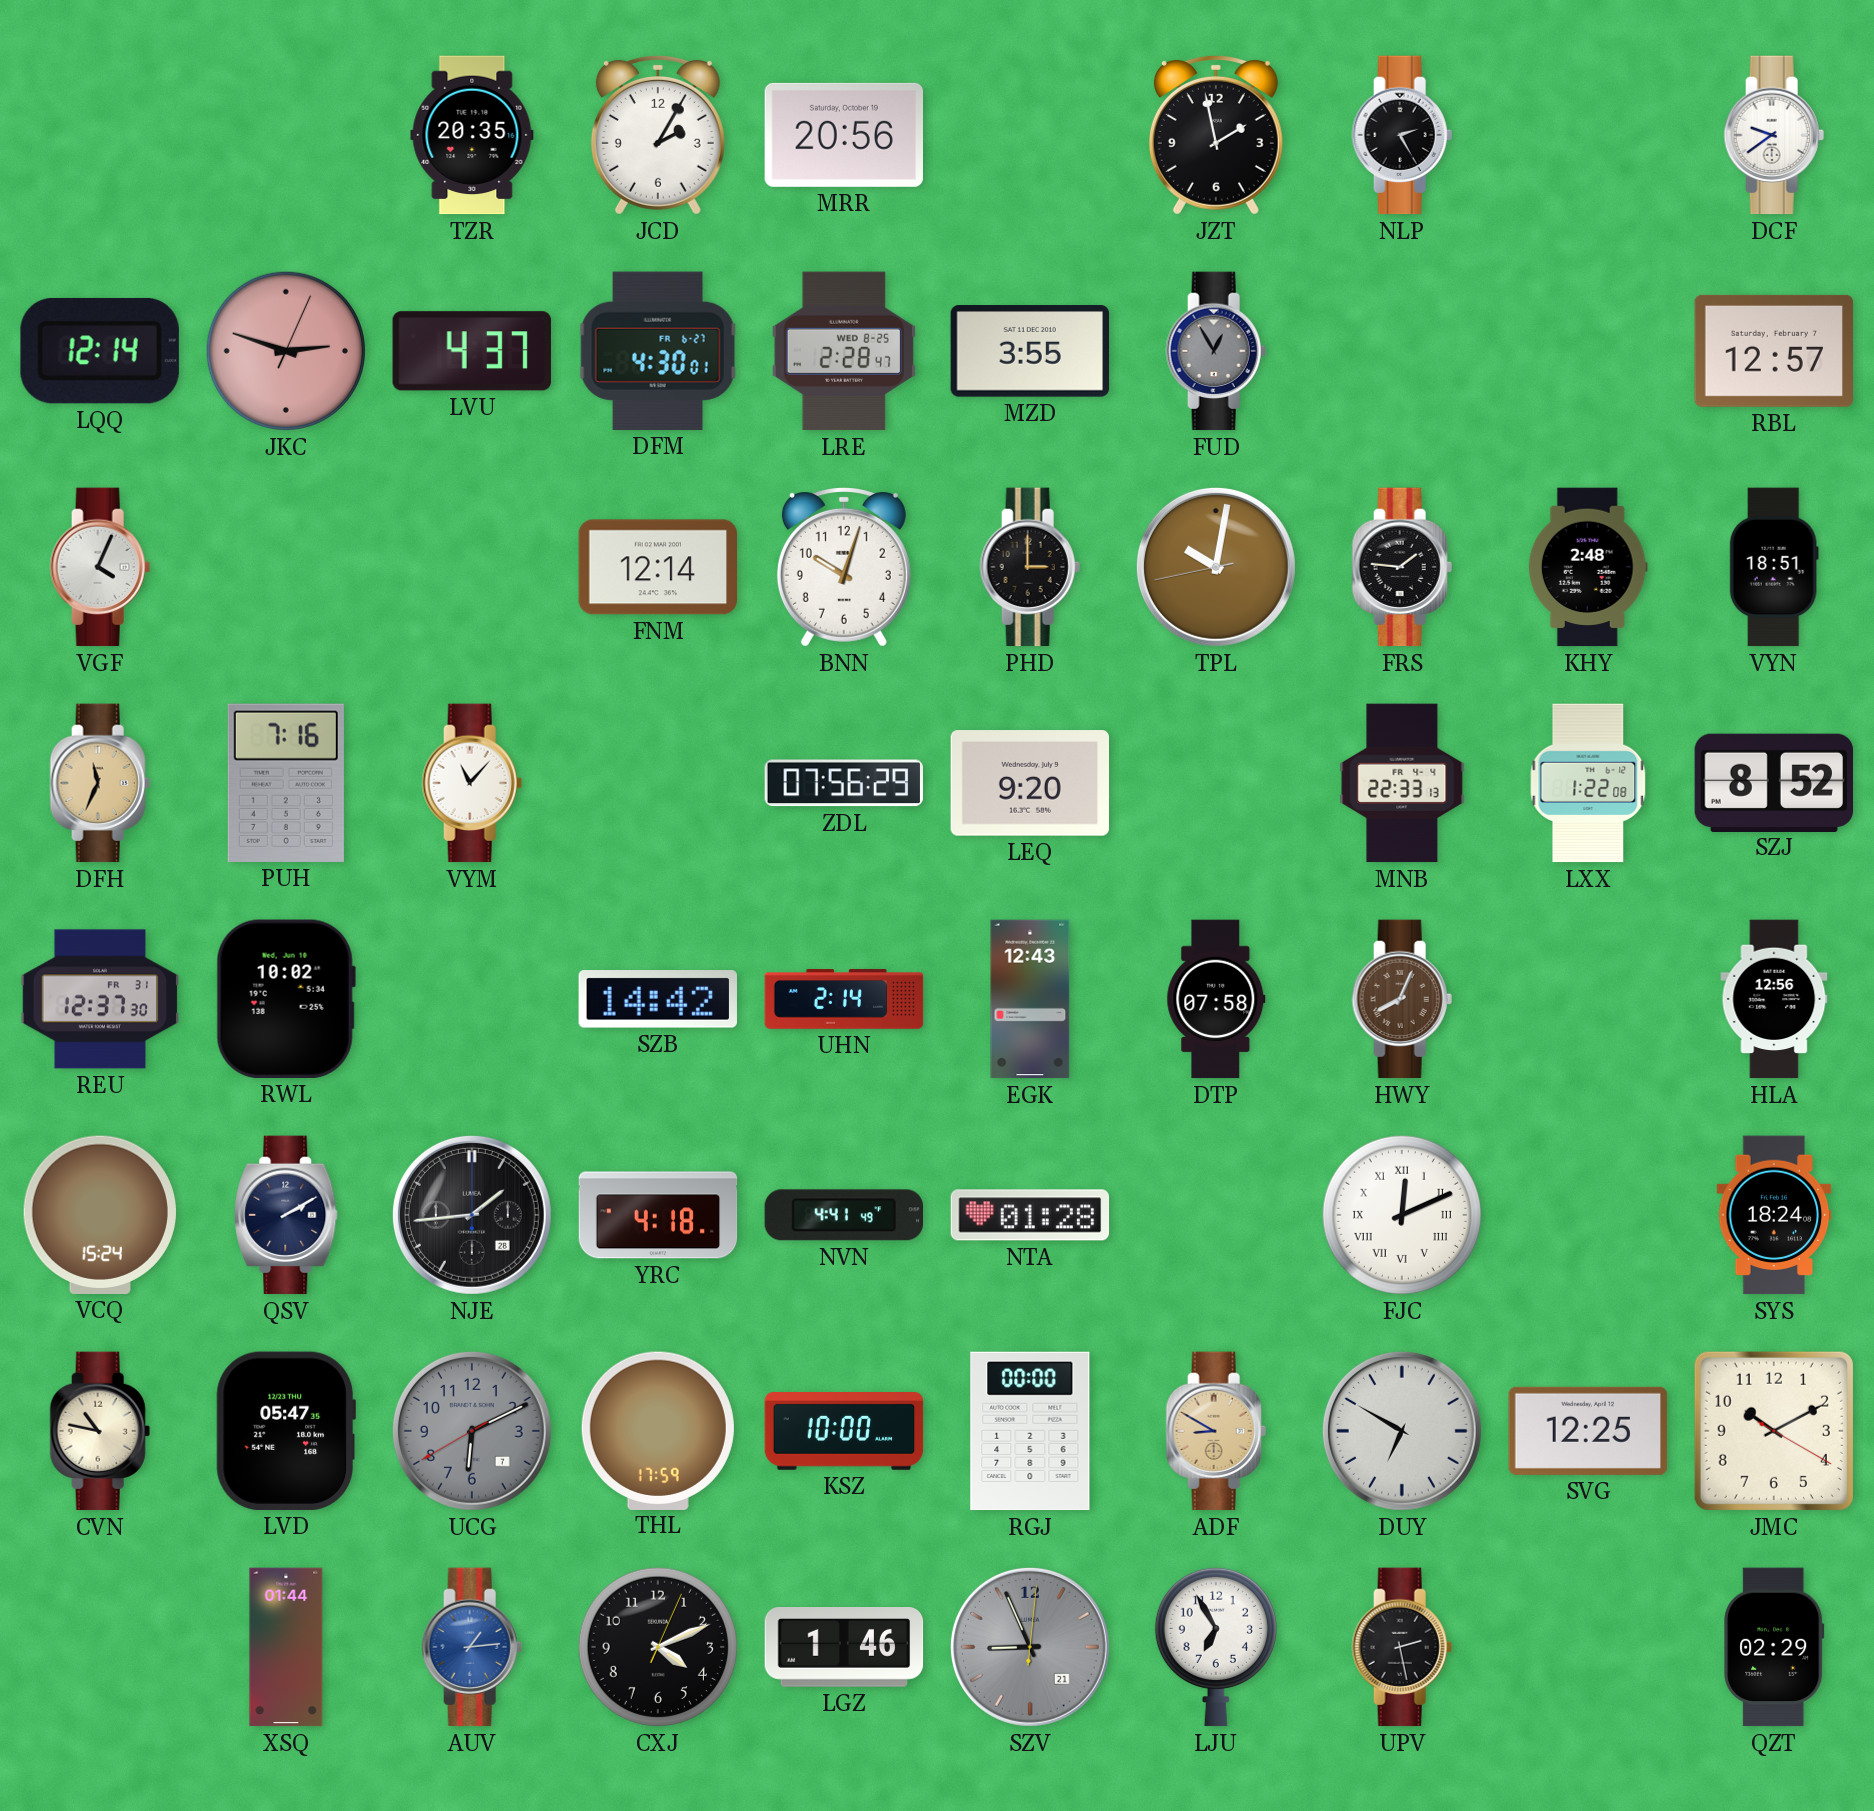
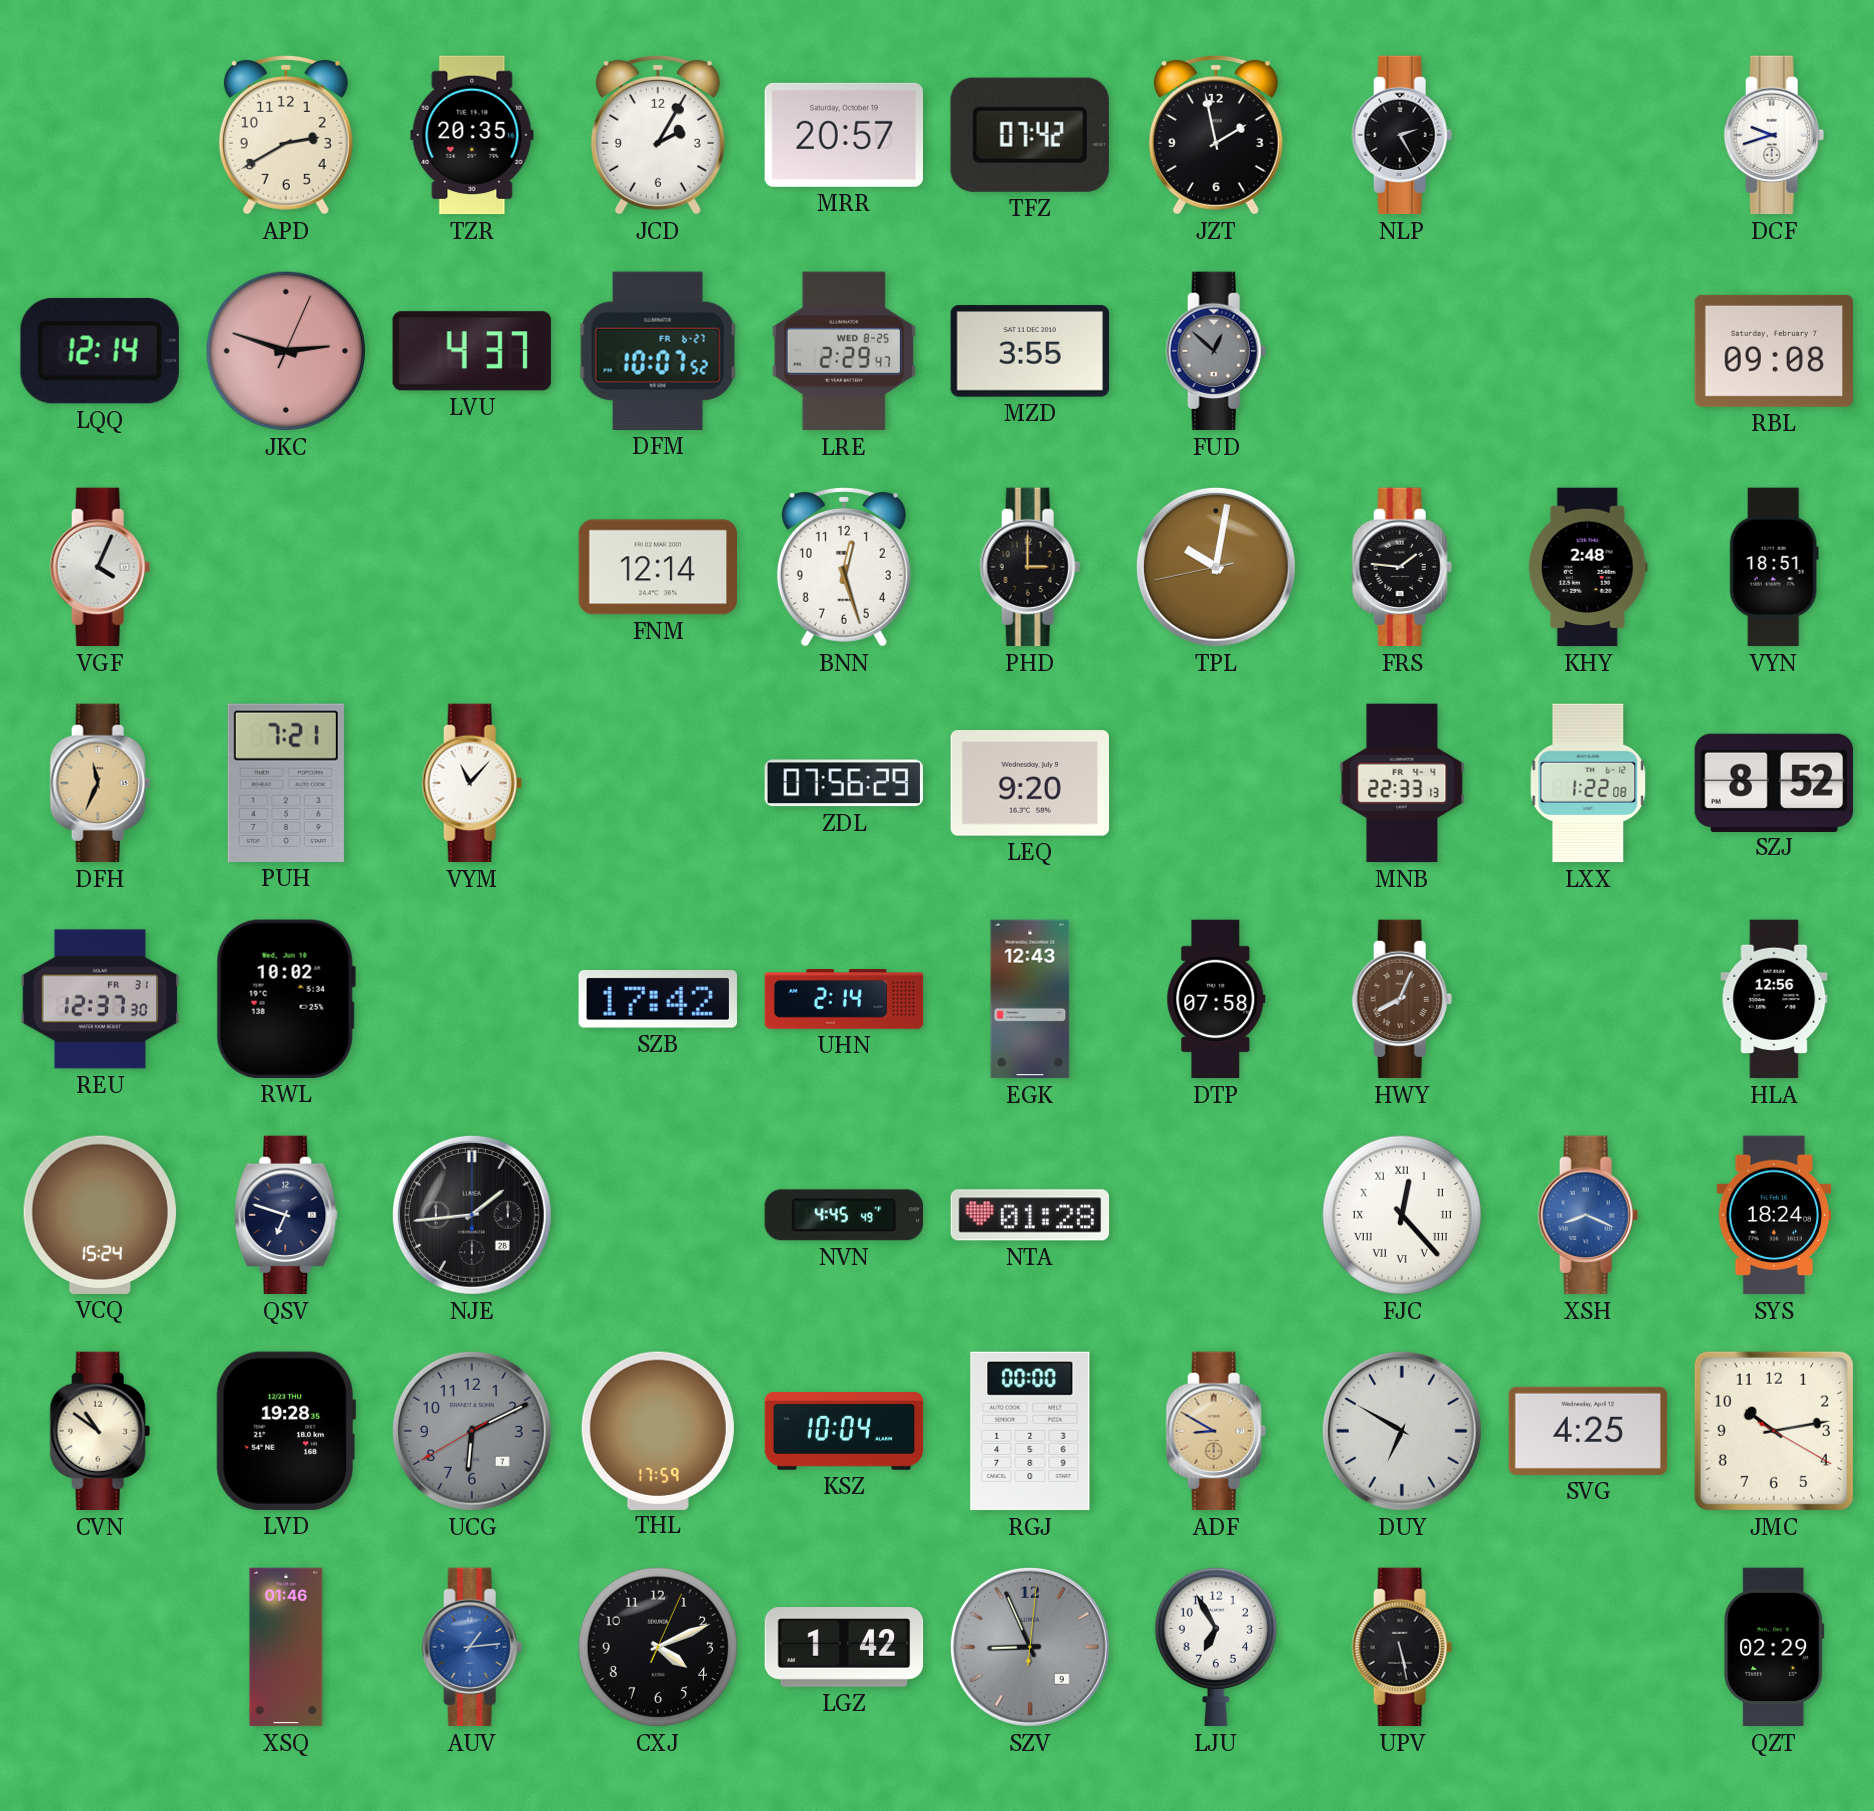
APD: none -> 2:40
MRR: 20:56 -> 20:57
TFZ: none -> 07:42
DCF: 9:39 -> 9:42
DFM: 4:30 -> 10:07
LRE: 2:28 -> 2:29
FUD: 12:55 -> 12:52
RBL: 12:57 -> 09:08
BNN: 10:03 -> 12:27
PUH: 7:16 -> 7:21
SZB: 14:42 -> 17:42
QSV: 2:10 -> 6:48
YRC: 4:18 -> none
NVN: 4:41 -> 4:45
FJC: 12:11 -> 12:23
XSH: none -> 8:19
CVN: 10:47 -> 10:51
LVD: 05:47 -> 19:28
KSZ: 10:00 -> 10:04
SVG: 12:25 -> 4:25
JMC: 10:10 -> 10:13
XSQ: 01:44 -> 01:46
LGZ: 1:46 -> 1:42
SZV date: 21 -> 9
UPV: 2:28 -> 5:28
